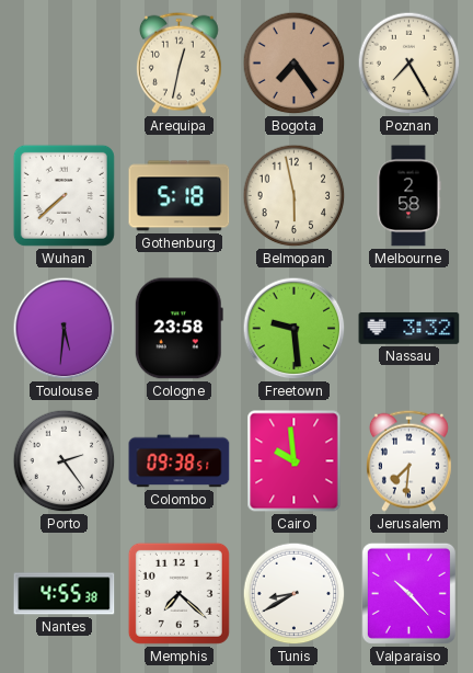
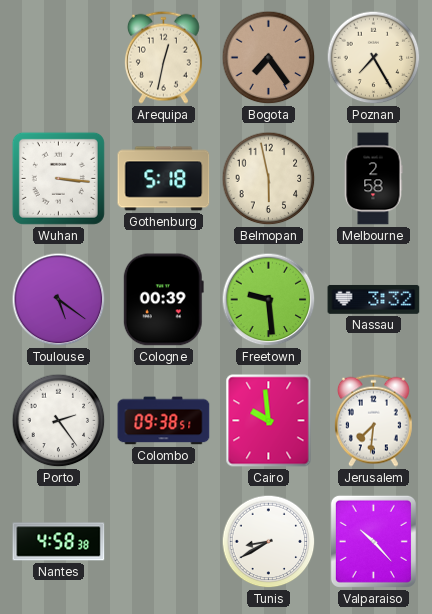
Wuhan: 7:38 -> 3:16
Toulouse: 5:31 -> 5:21
Cologne: 23:58 -> 00:39
Nantes: 4:55 -> 4:58
Memphis: 7:22 -> none
